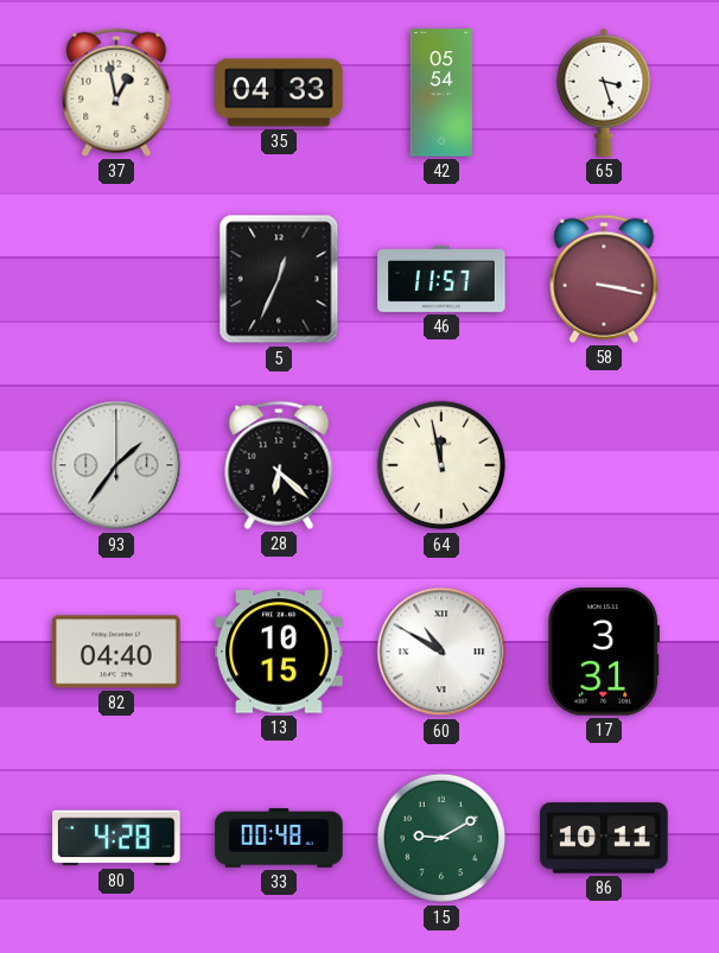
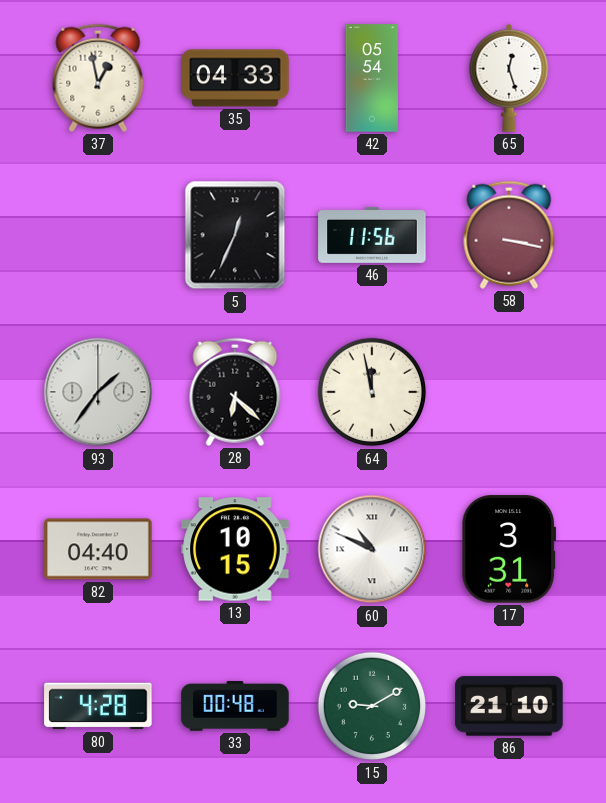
65: 3:27 -> 12:27
46: 11:57 -> 11:56
60: 10:50 -> 10:49
86: 10:11 -> 21:10
